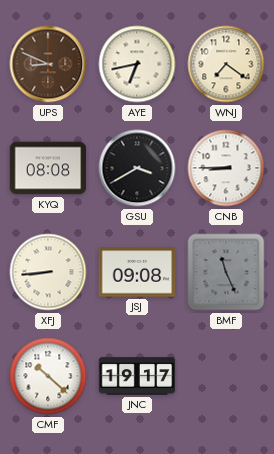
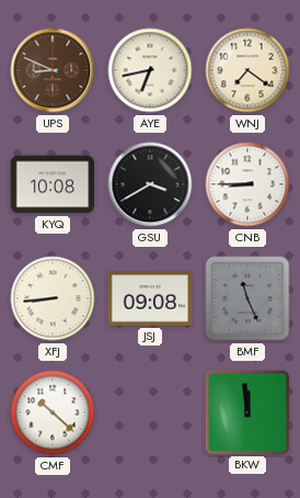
KYQ: 08:08 -> 10:08
JNC: 19:17 -> none
BKW: none -> 11:59
